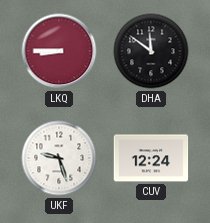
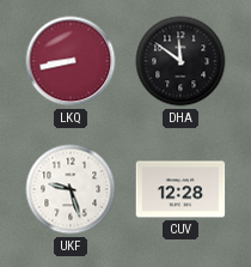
LKQ: 8:45 -> 8:43
CUV: 12:24 -> 12:28
